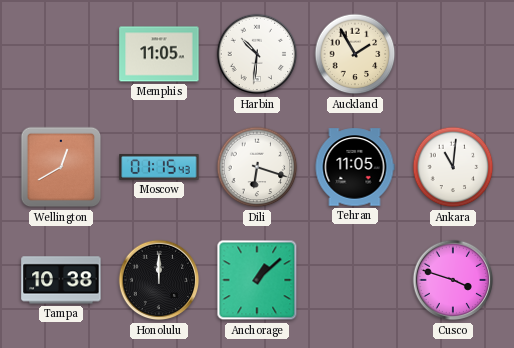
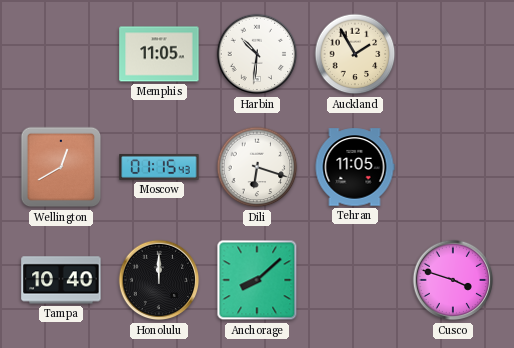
Ankara: 11:01 -> none
Tampa: 10:38 -> 10:40
Anchorage: 1:08 -> 8:08
